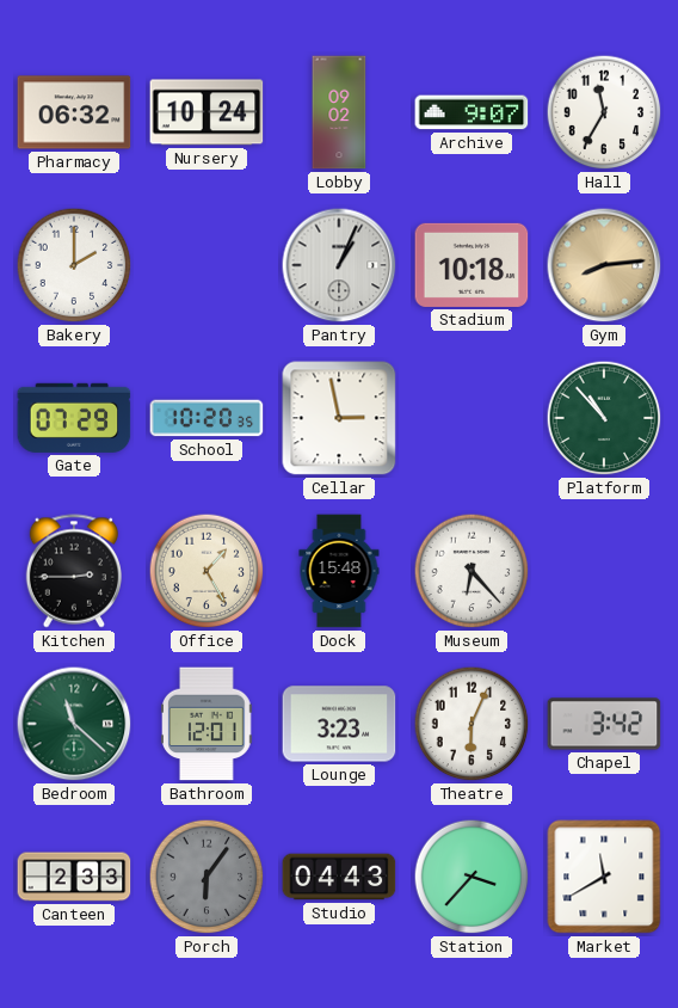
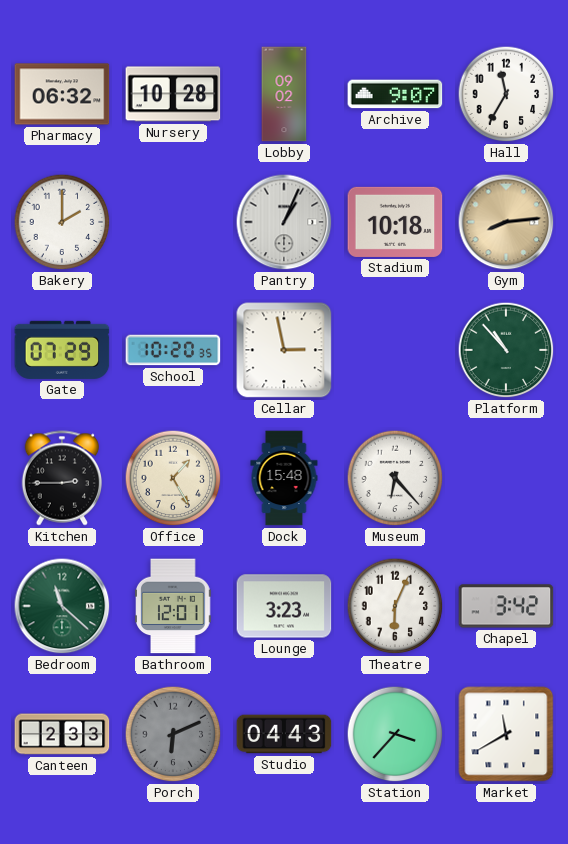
Nursery: 10:24 -> 10:28
Porch: 6:06 -> 6:11
